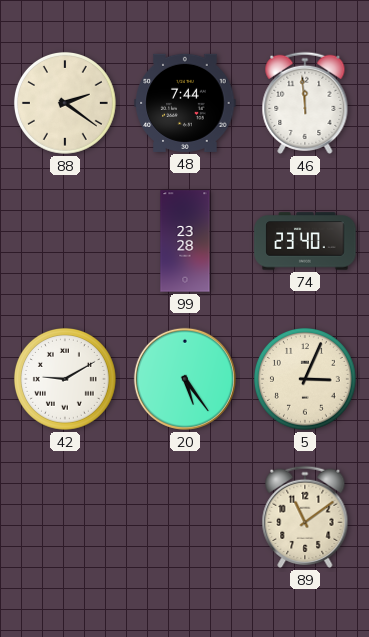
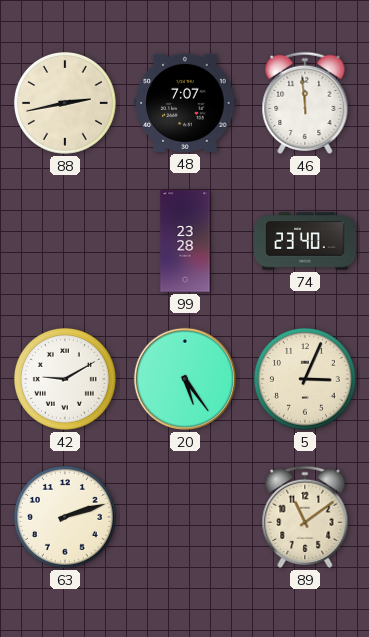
88: 2:21 -> 2:43
48: 7:44 -> 7:07
63: none -> 2:12
